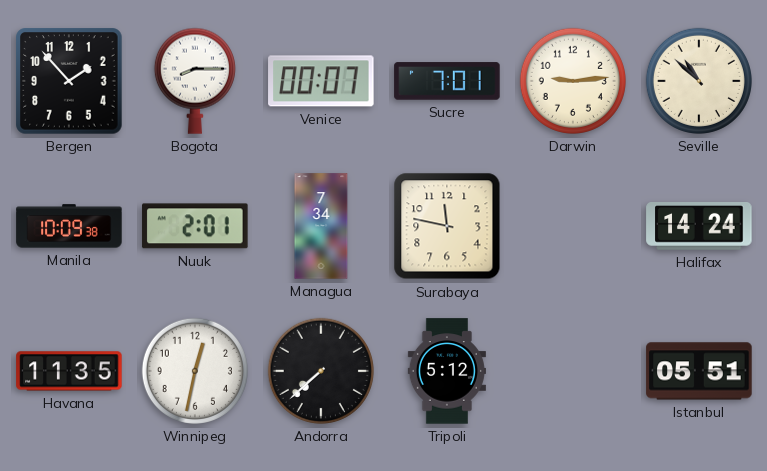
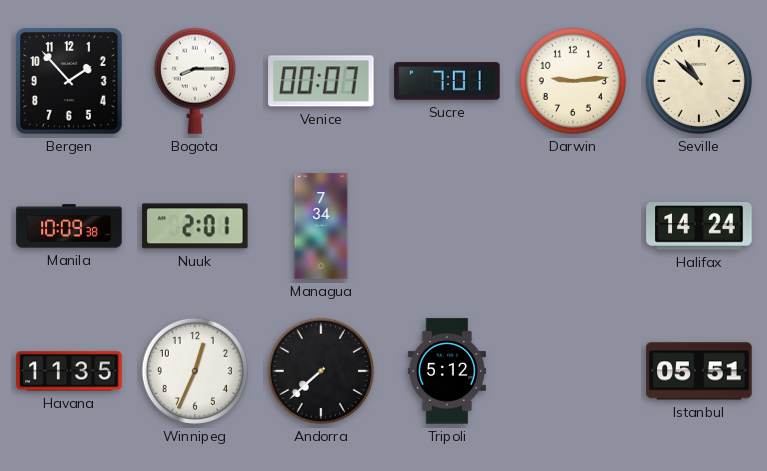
Surabaya: 11:47 -> none
Winnipeg: 12:32 -> 12:34
